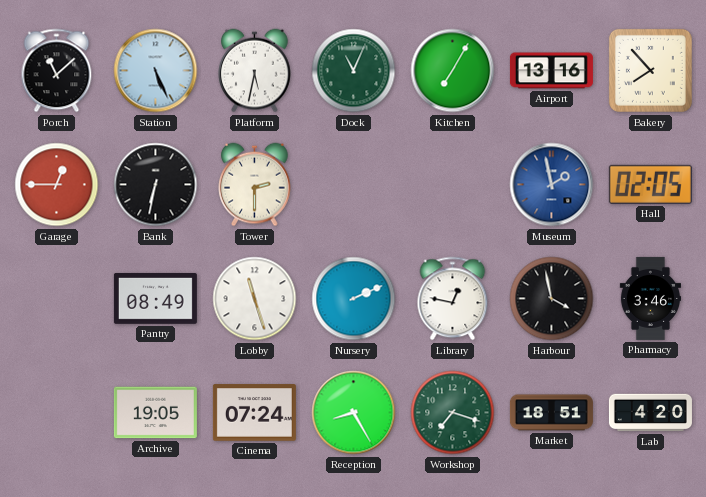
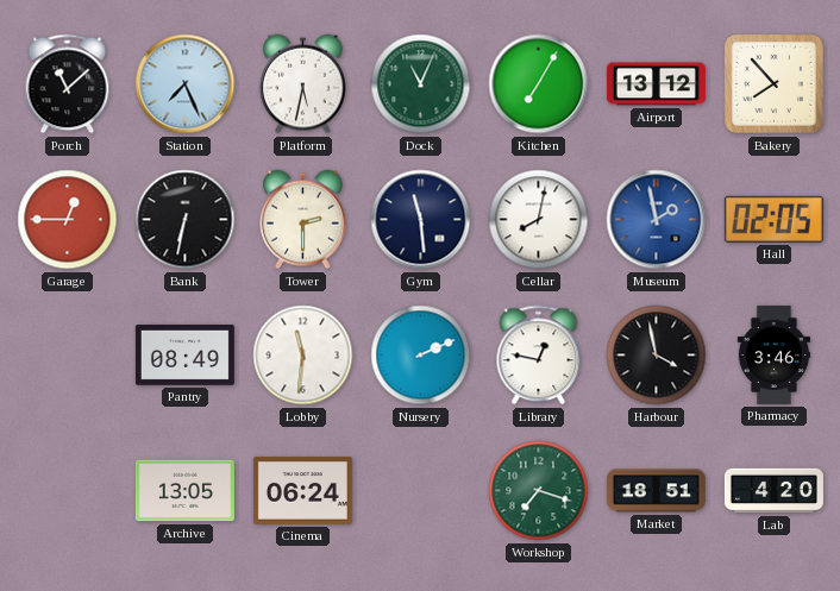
Station: 5:26 -> 7:26
Airport: 13:16 -> 13:12
Gym: none -> 11:29
Cellar: none -> 8:02
Lobby: 11:27 -> 11:31
Archive: 19:05 -> 13:05
Cinema: 07:24 -> 06:24
Reception: 8:25 -> none
